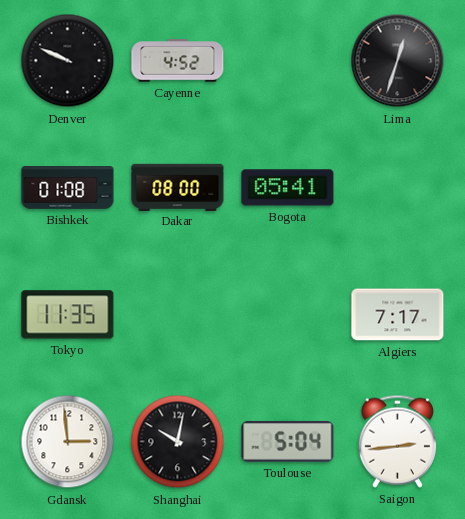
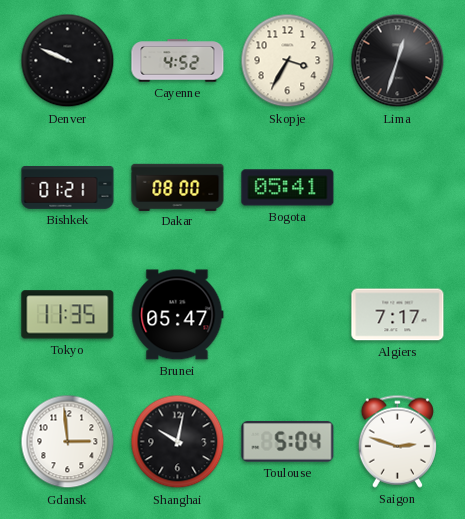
Skopje: none -> 3:35
Bishkek: 01:08 -> 01:21
Brunei: none -> 05:47
Saigon: 2:44 -> 2:48
